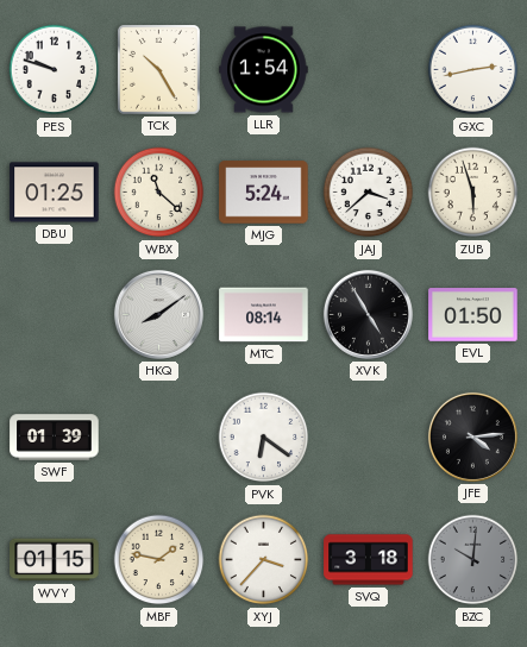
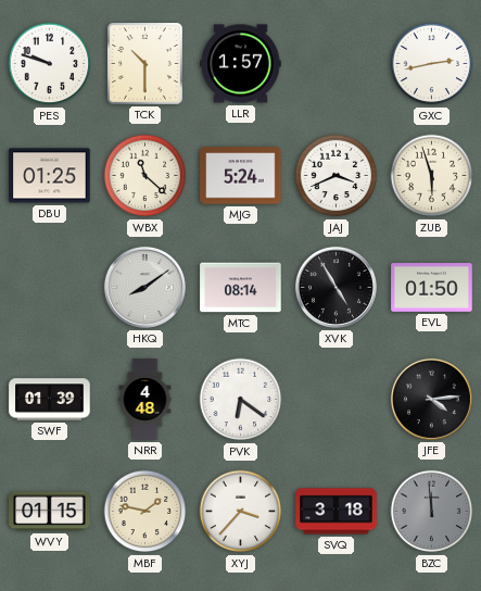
TCK: 10:25 -> 10:30
LLR: 1:54 -> 1:57
JAJ: 3:38 -> 3:41
NRR: none -> 4:48
BZC: 10:01 -> 11:59
